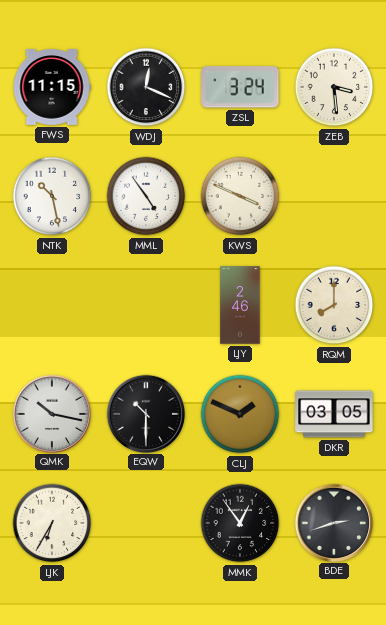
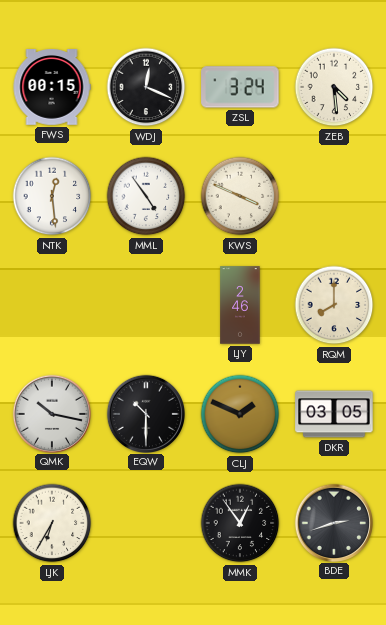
FWS: 11:15 -> 00:15
ZEB: 3:29 -> 4:29
NTK: 10:28 -> 12:29
